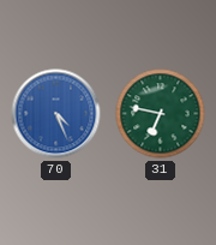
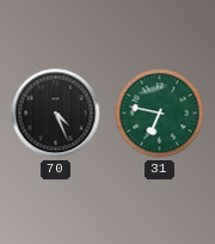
70 dial: blue -> black
